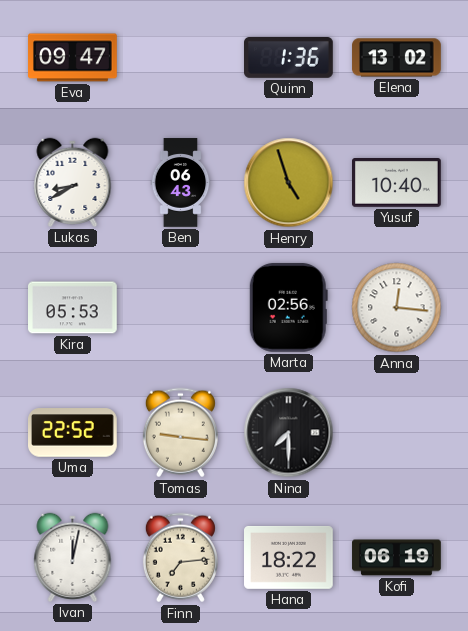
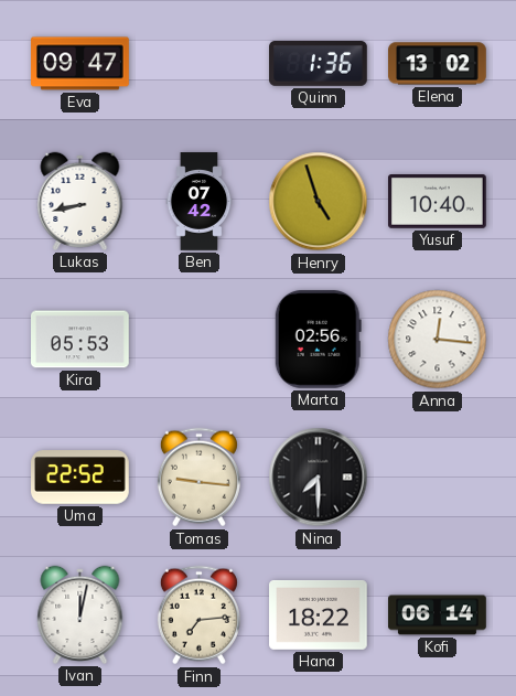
Lukas: 8:40 -> 8:43
Ben: 06:43 -> 07:42
Kofi: 06:19 -> 06:14
